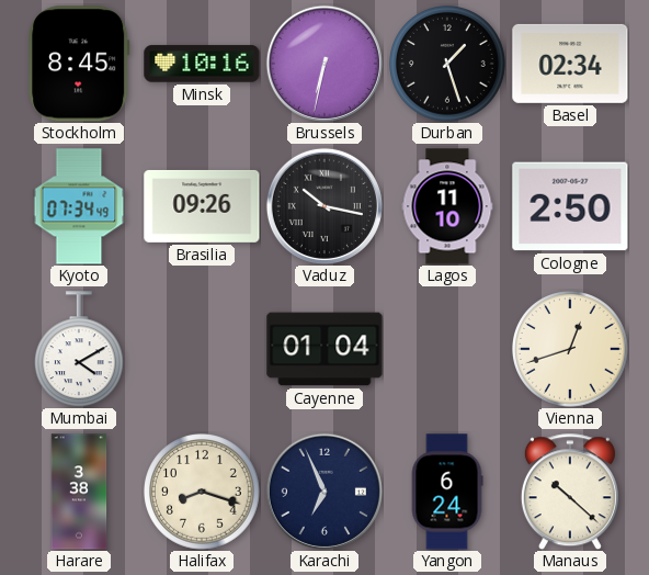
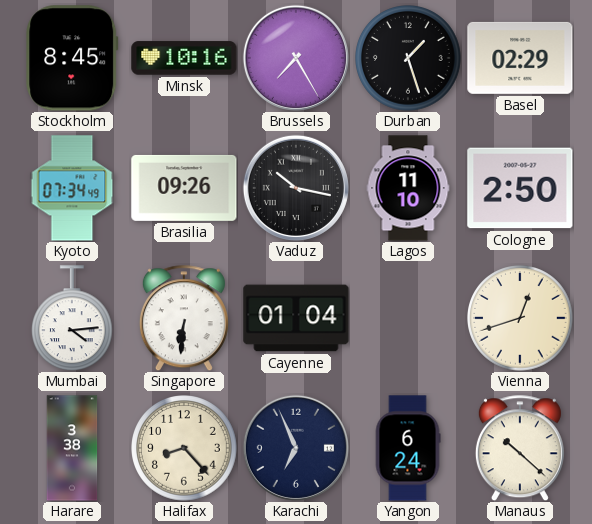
Brussels: 6:32 -> 7:25
Basel: 02:34 -> 02:29
Mumbai: 4:10 -> 4:14
Singapore: none -> 6:31
Halifax: 8:18 -> 8:23
